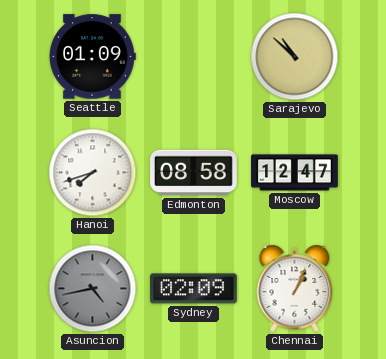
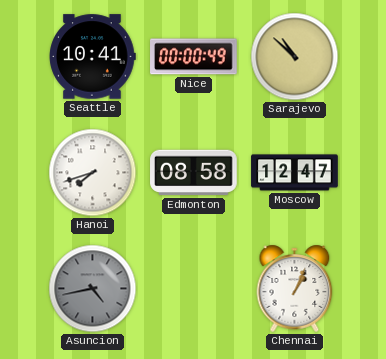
Seattle: 01:09 -> 10:41
Nice: none -> 00:00
Sydney: 02:09 -> none
